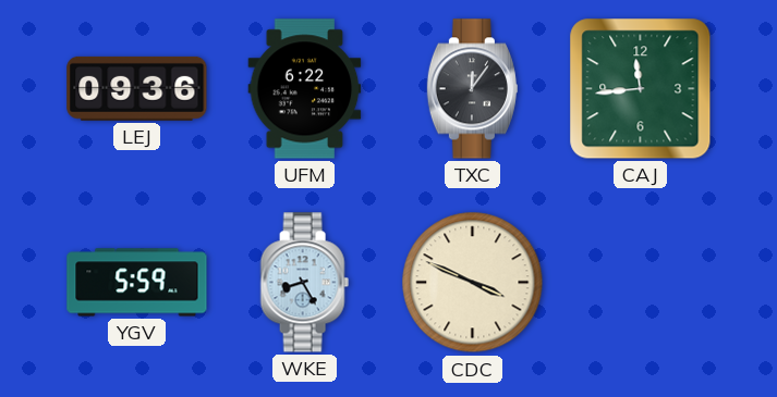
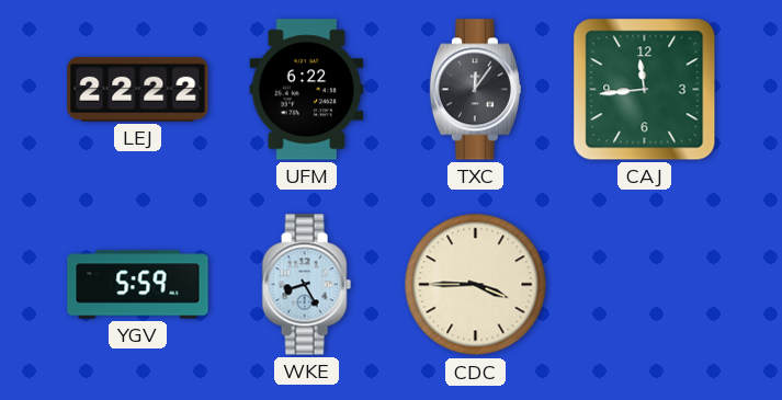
LEJ: 09:36 -> 22:22
CDC: 3:49 -> 3:45
